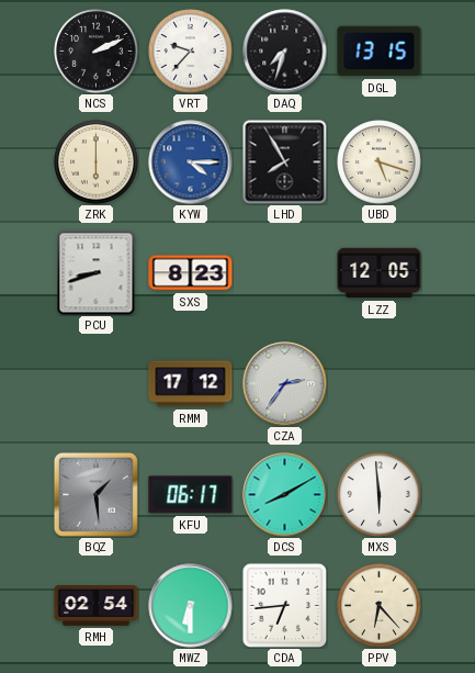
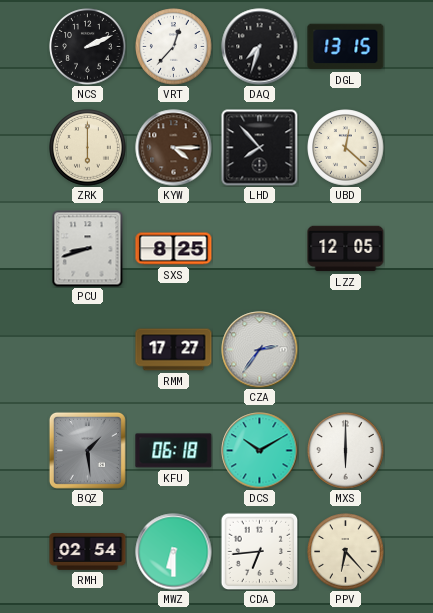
VRT: 9:37 -> 12:37
KYW dial: blue -> brown
LHD: 7:55 -> 7:53
UBD: 5:18 -> 12:22
SXS: 8:23 -> 8:25
RMM: 17:12 -> 17:27
KFU: 06:17 -> 06:18
DCS: 8:10 -> 10:10
MXS: 5:59 -> 6:00
